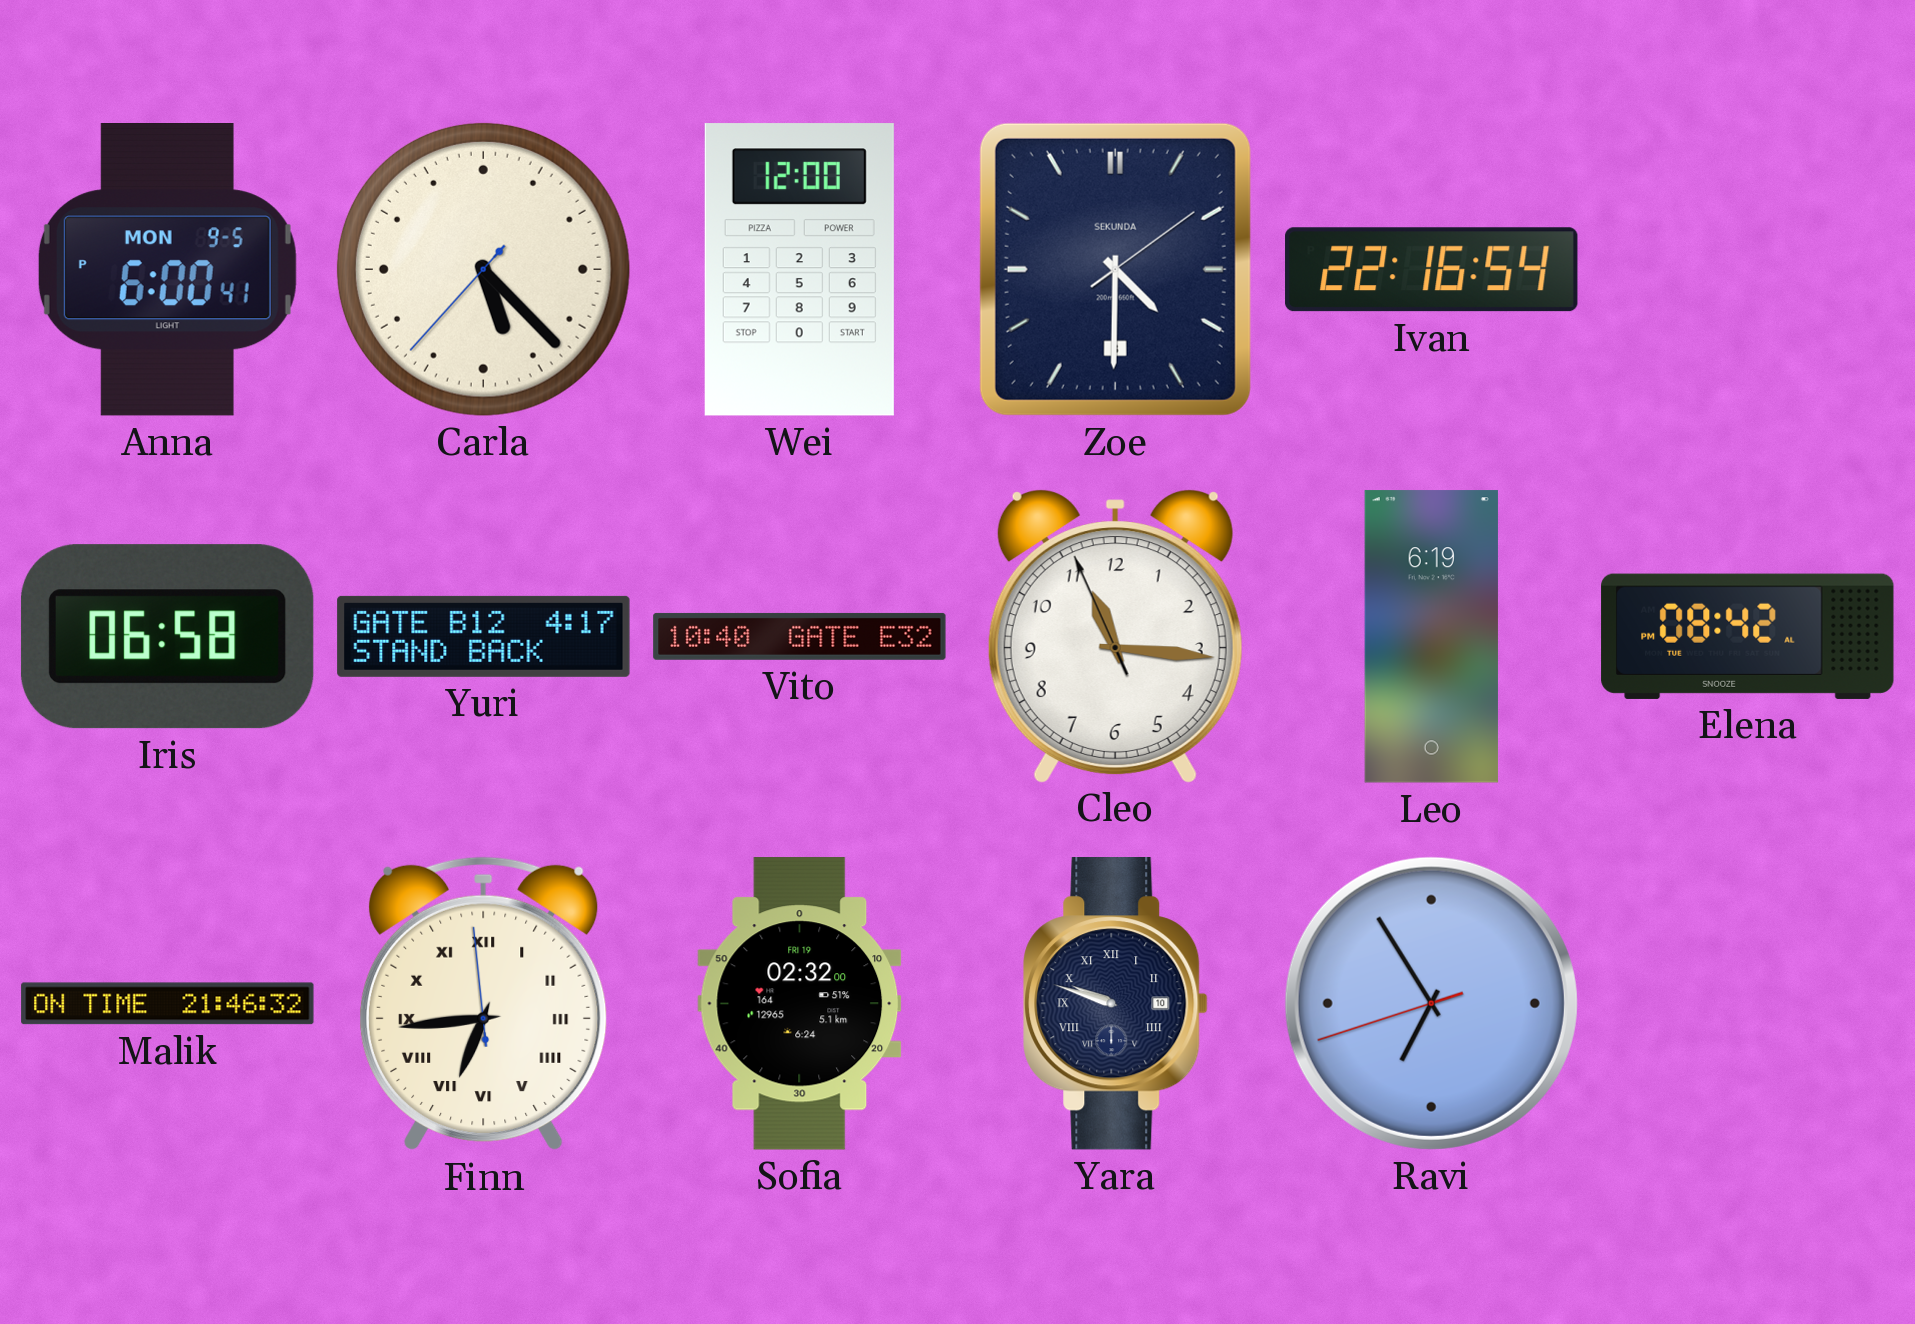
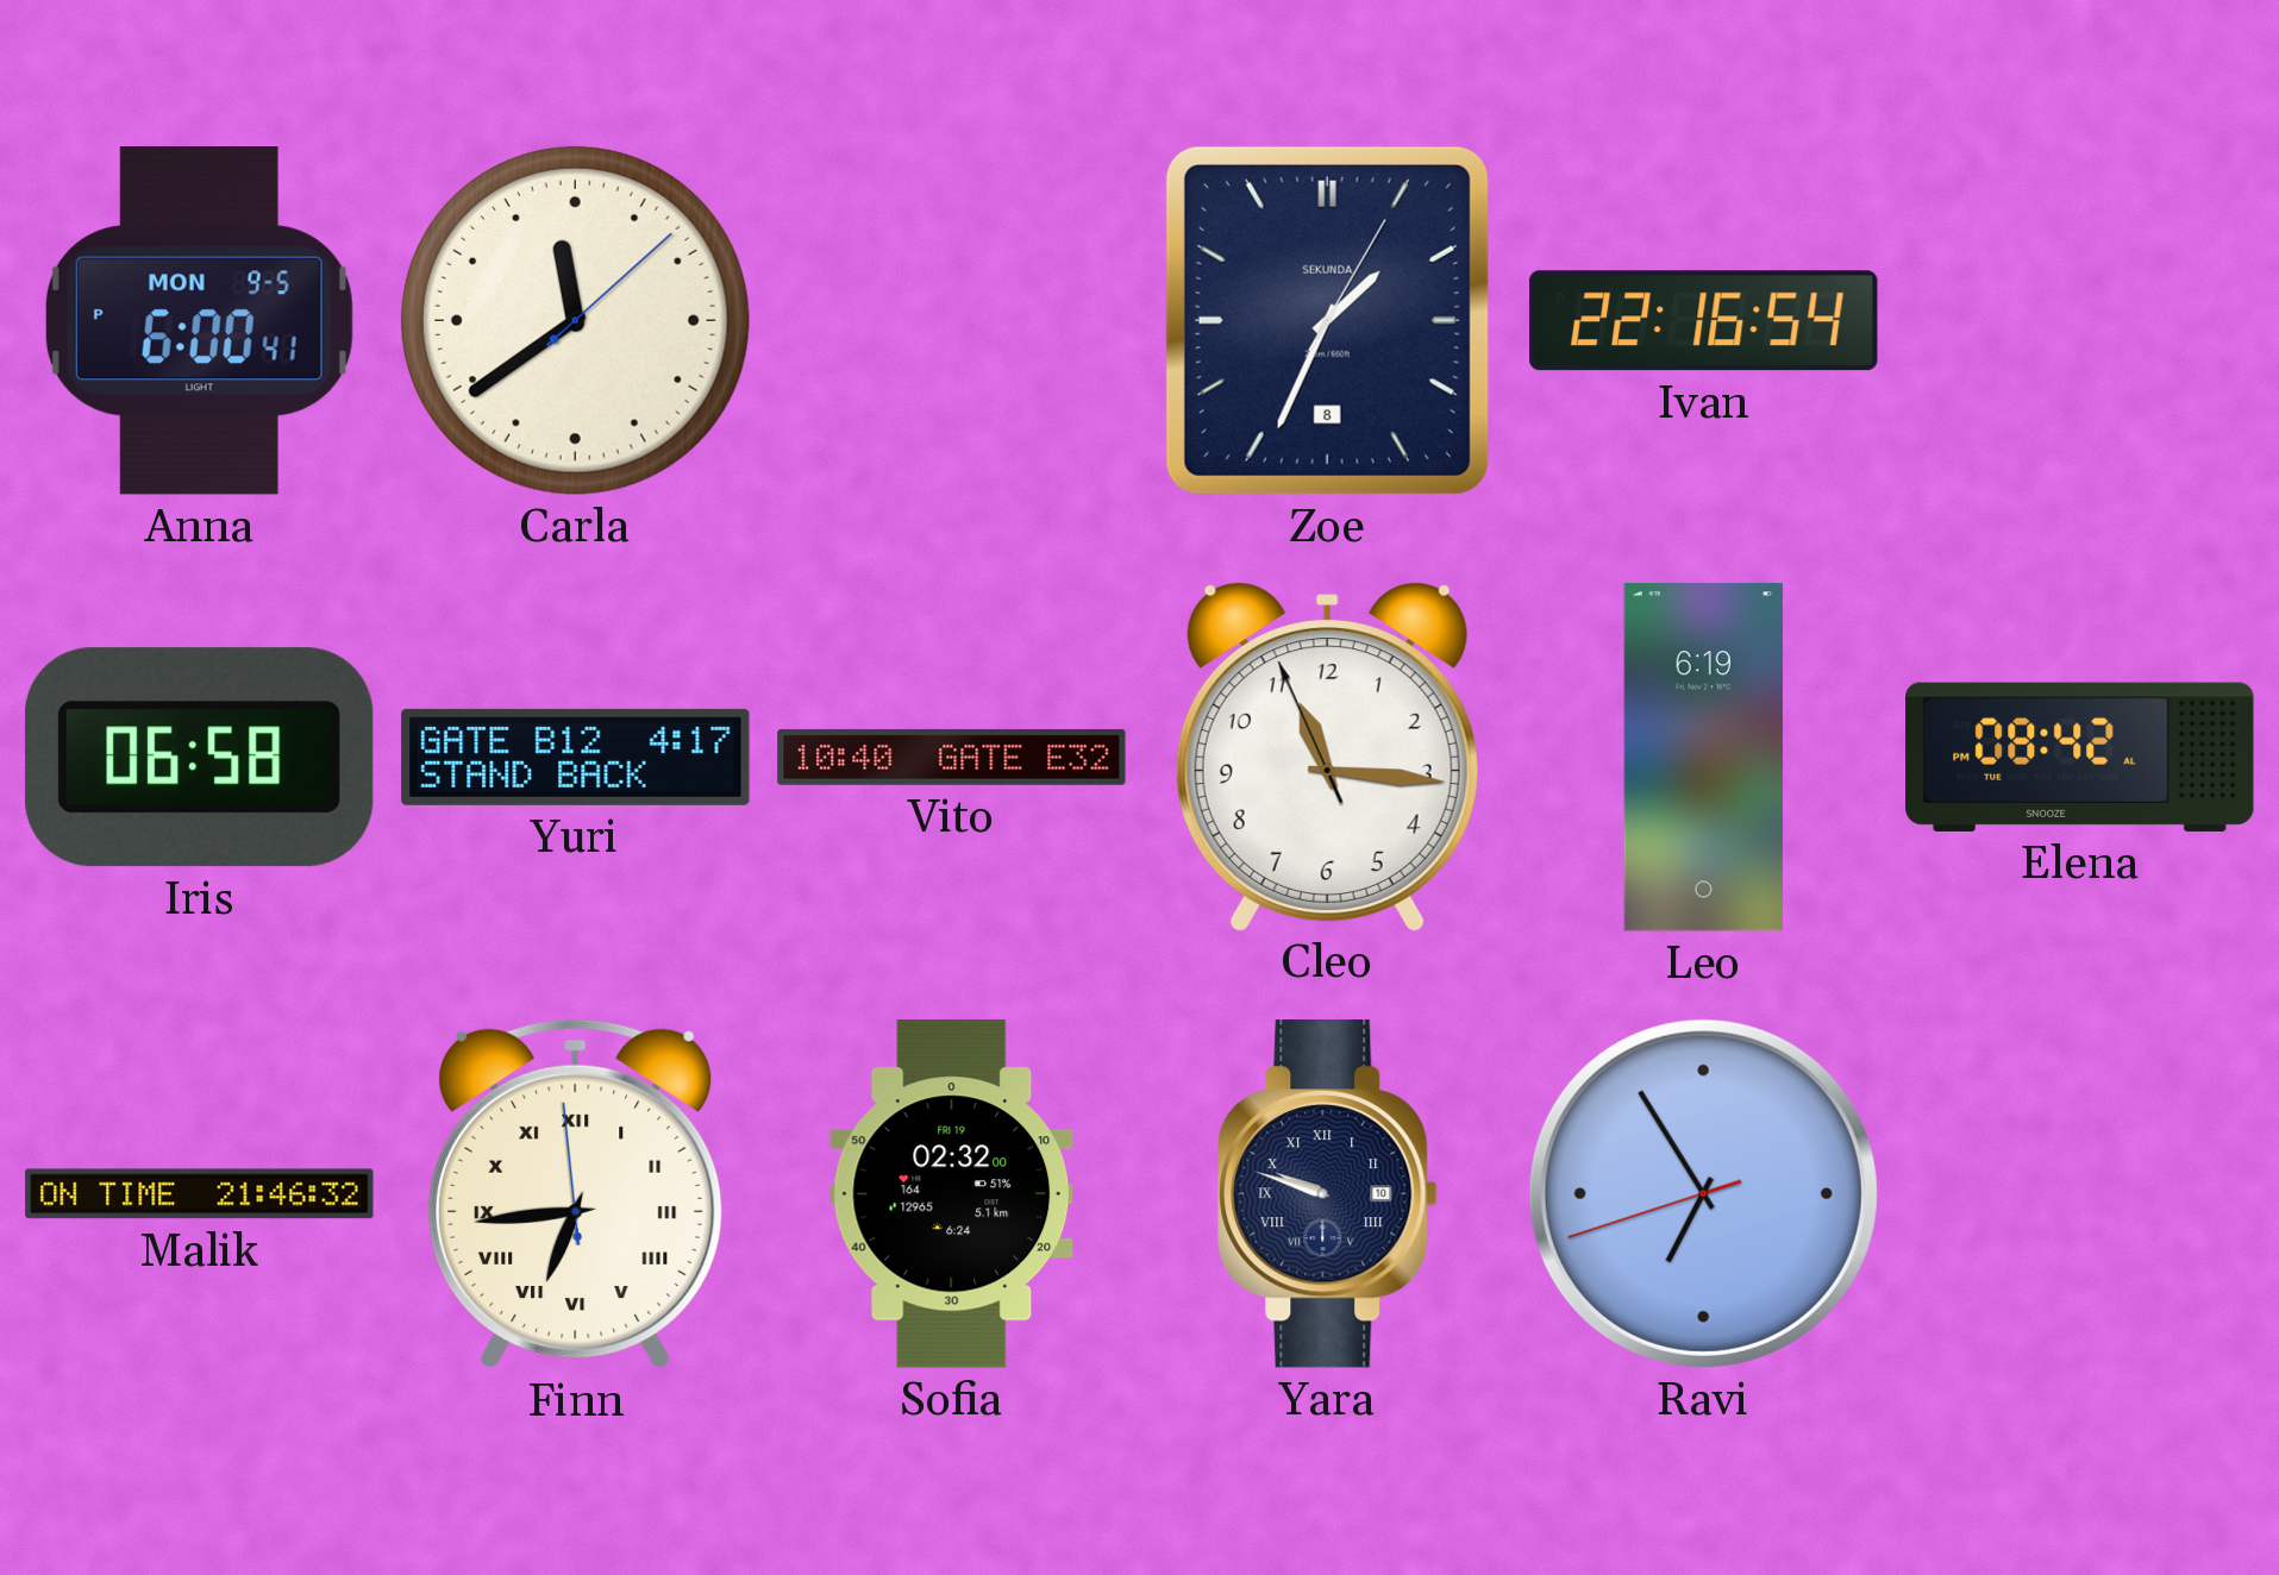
Carla: 5:22 -> 11:39
Wei: 12:00 -> none
Zoe: 4:30 -> 1:34
